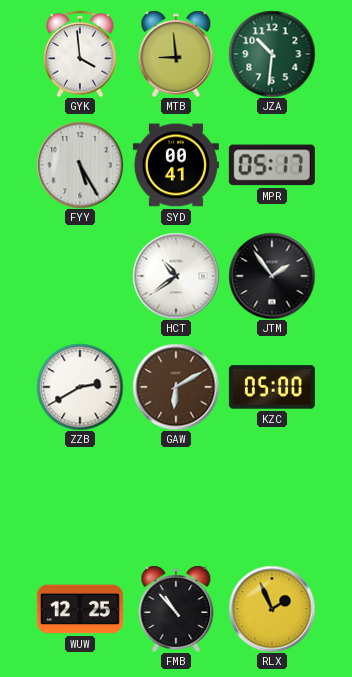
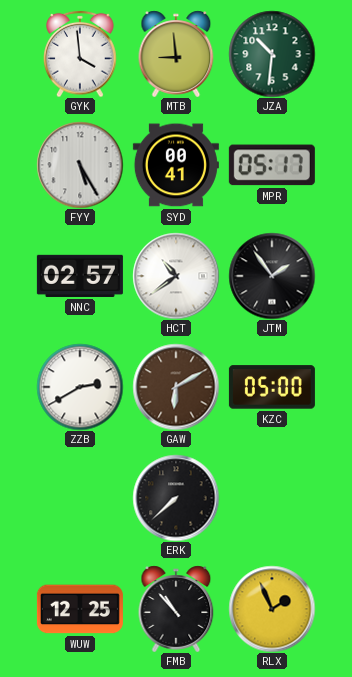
NNC: none -> 02:57
ERK: none -> 7:38
